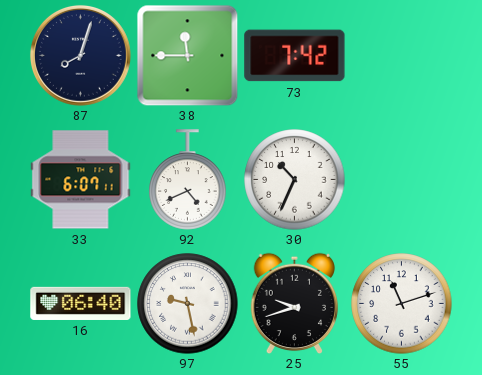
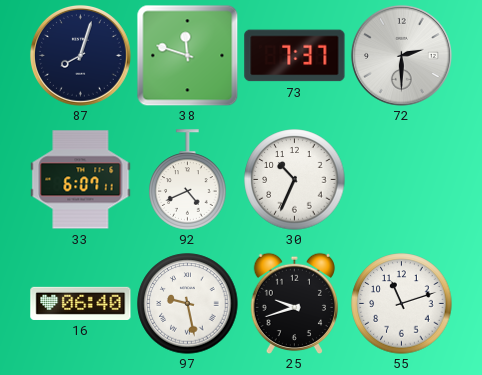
38: 11:45 -> 11:48
73: 7:42 -> 7:37
72: none -> 2:30
